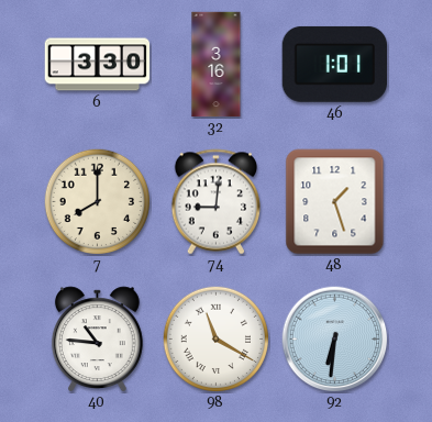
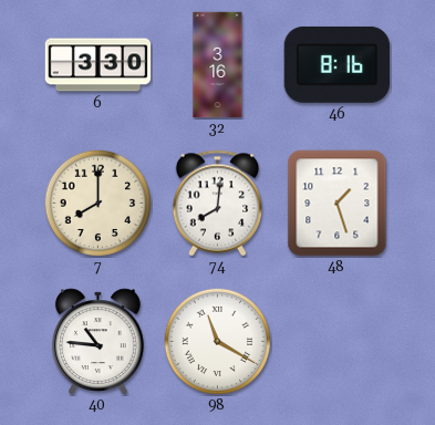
46: 1:01 -> 8:16
74: 9:01 -> 8:01
92: 6:31 -> none
